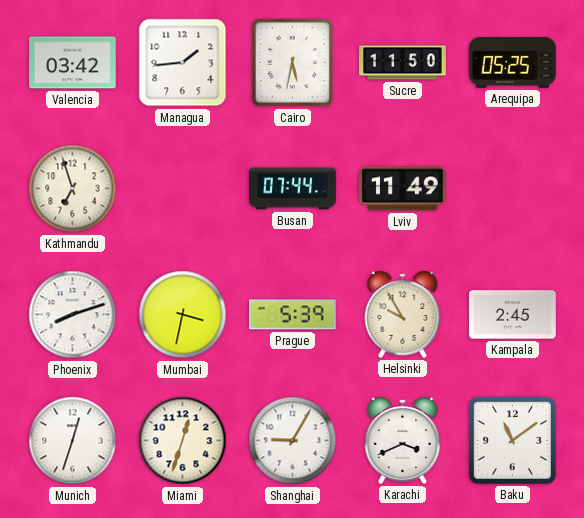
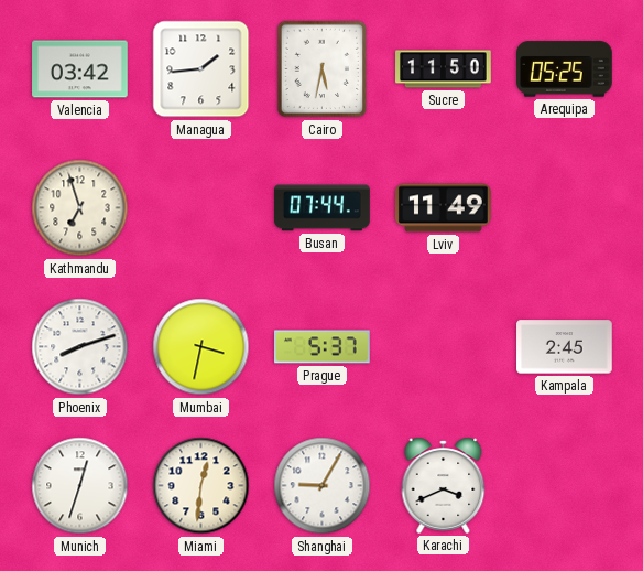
Prague: 5:39 -> 5:37
Helsinki: 9:55 -> none
Miami: 12:33 -> 12:31
Baku: 11:09 -> none
